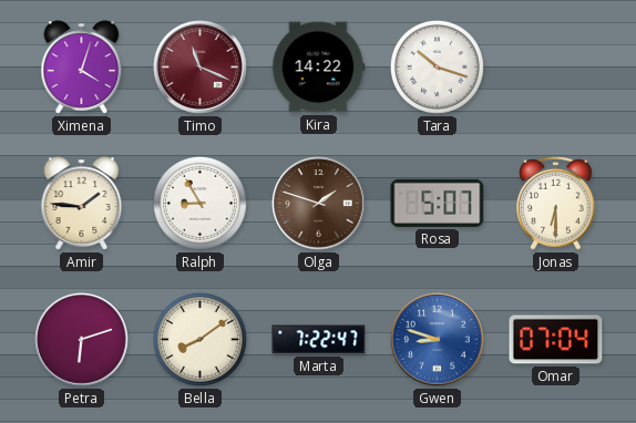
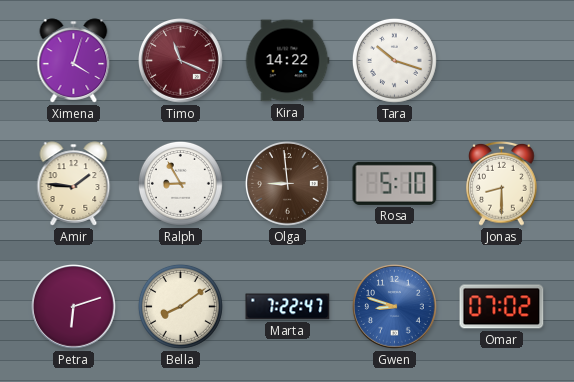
Olga: 1:48 -> 8:59
Rosa: 5:07 -> 5:10
Jonas: 6:30 -> 8:30
Omar: 07:04 -> 07:02
